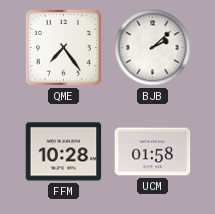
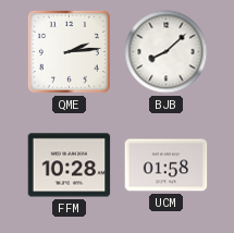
QME: 7:24 -> 2:14
BJB: 2:08 -> 8:08
